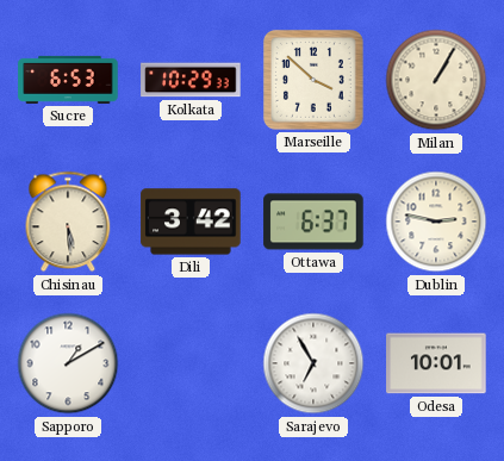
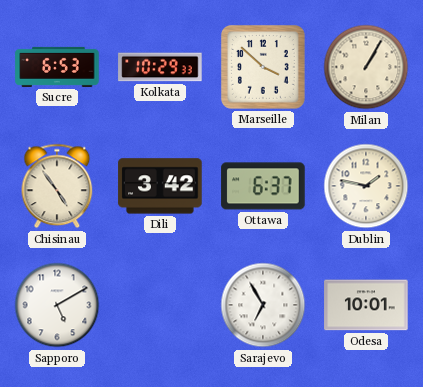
Chisinau: 5:29 -> 4:54
Dublin: 2:47 -> 1:47
Sapporo: 1:10 -> 5:10
